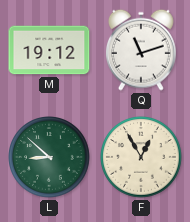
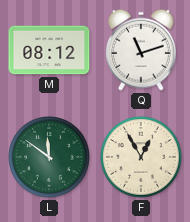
M: 19:12 -> 08:12
L: 8:52 -> 11:51
